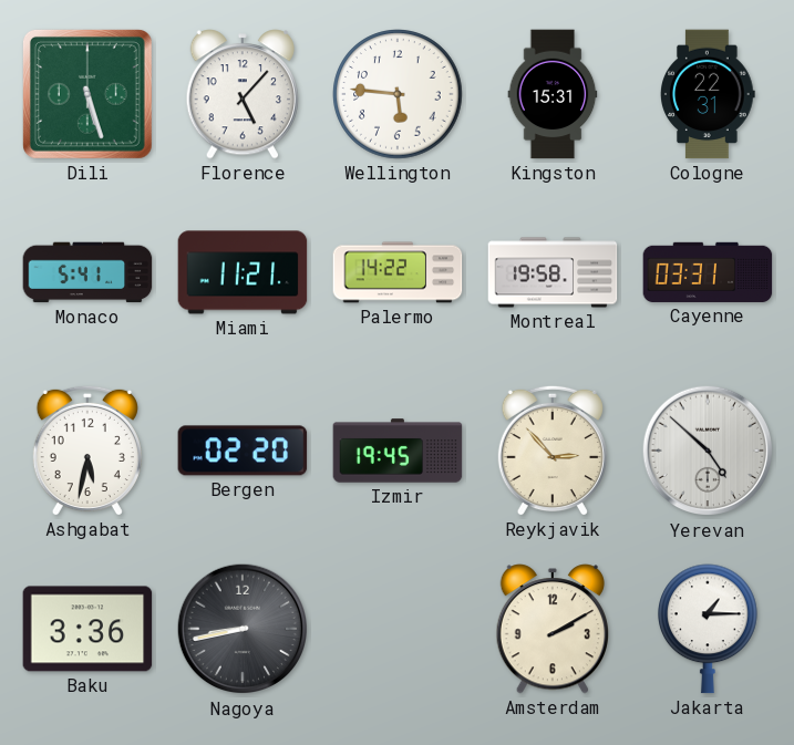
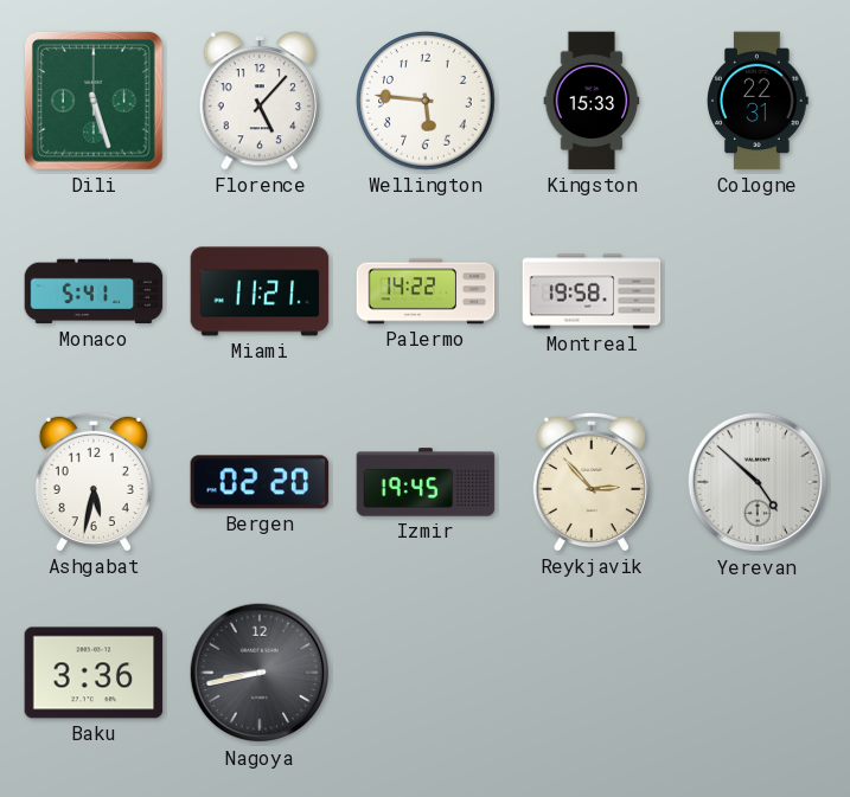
Kingston: 15:31 -> 15:33
Cayenne: 03:31 -> none
Amsterdam: 2:10 -> none
Jakarta: 1:15 -> none
